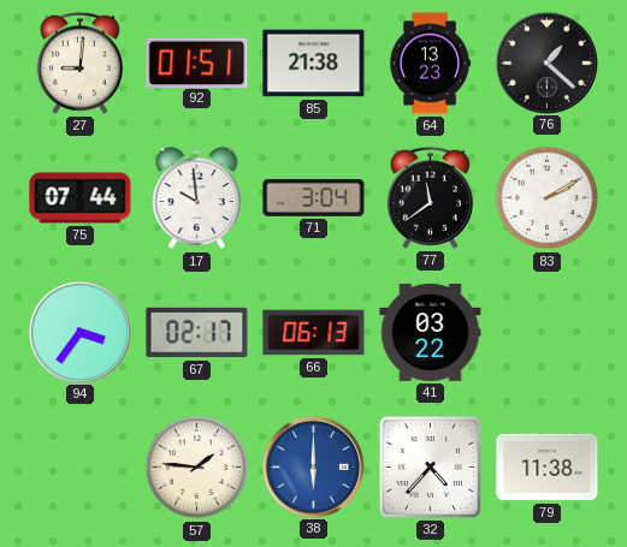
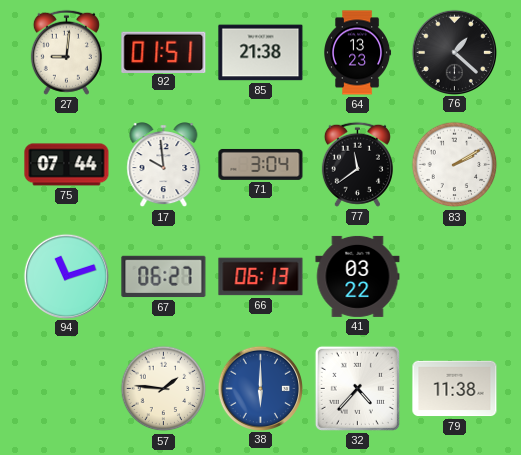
94: 3:36 -> 11:12
67: 02:17 -> 06:27
